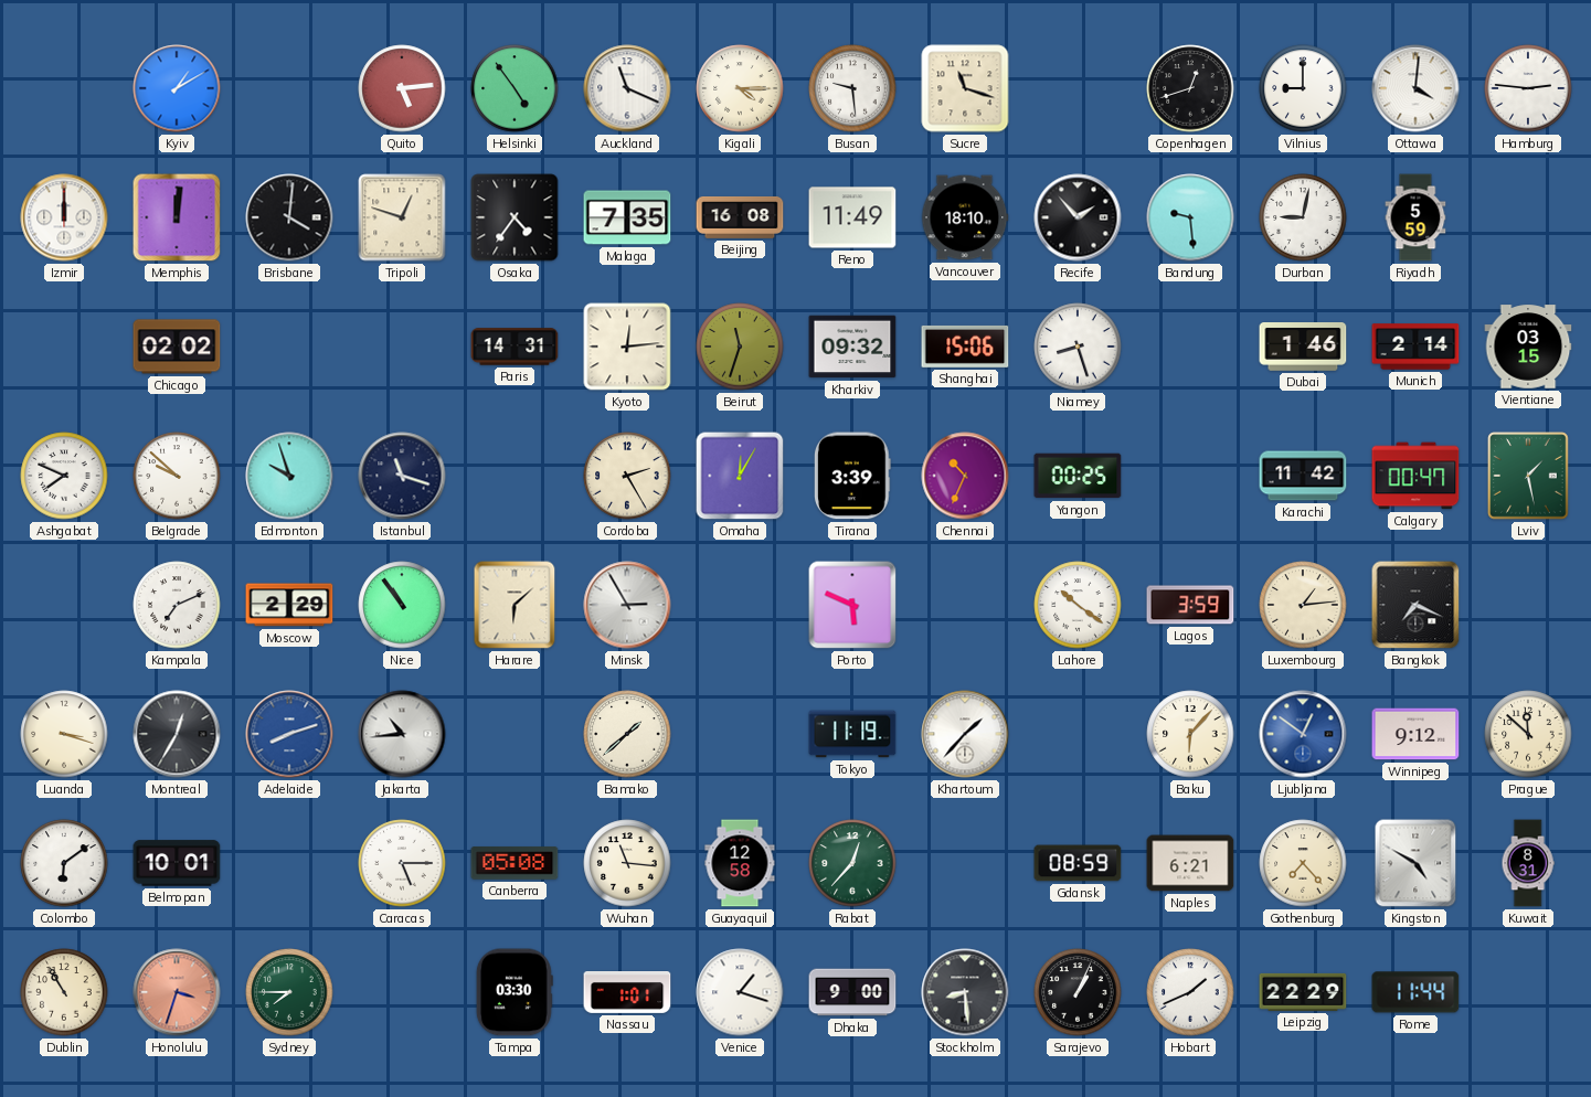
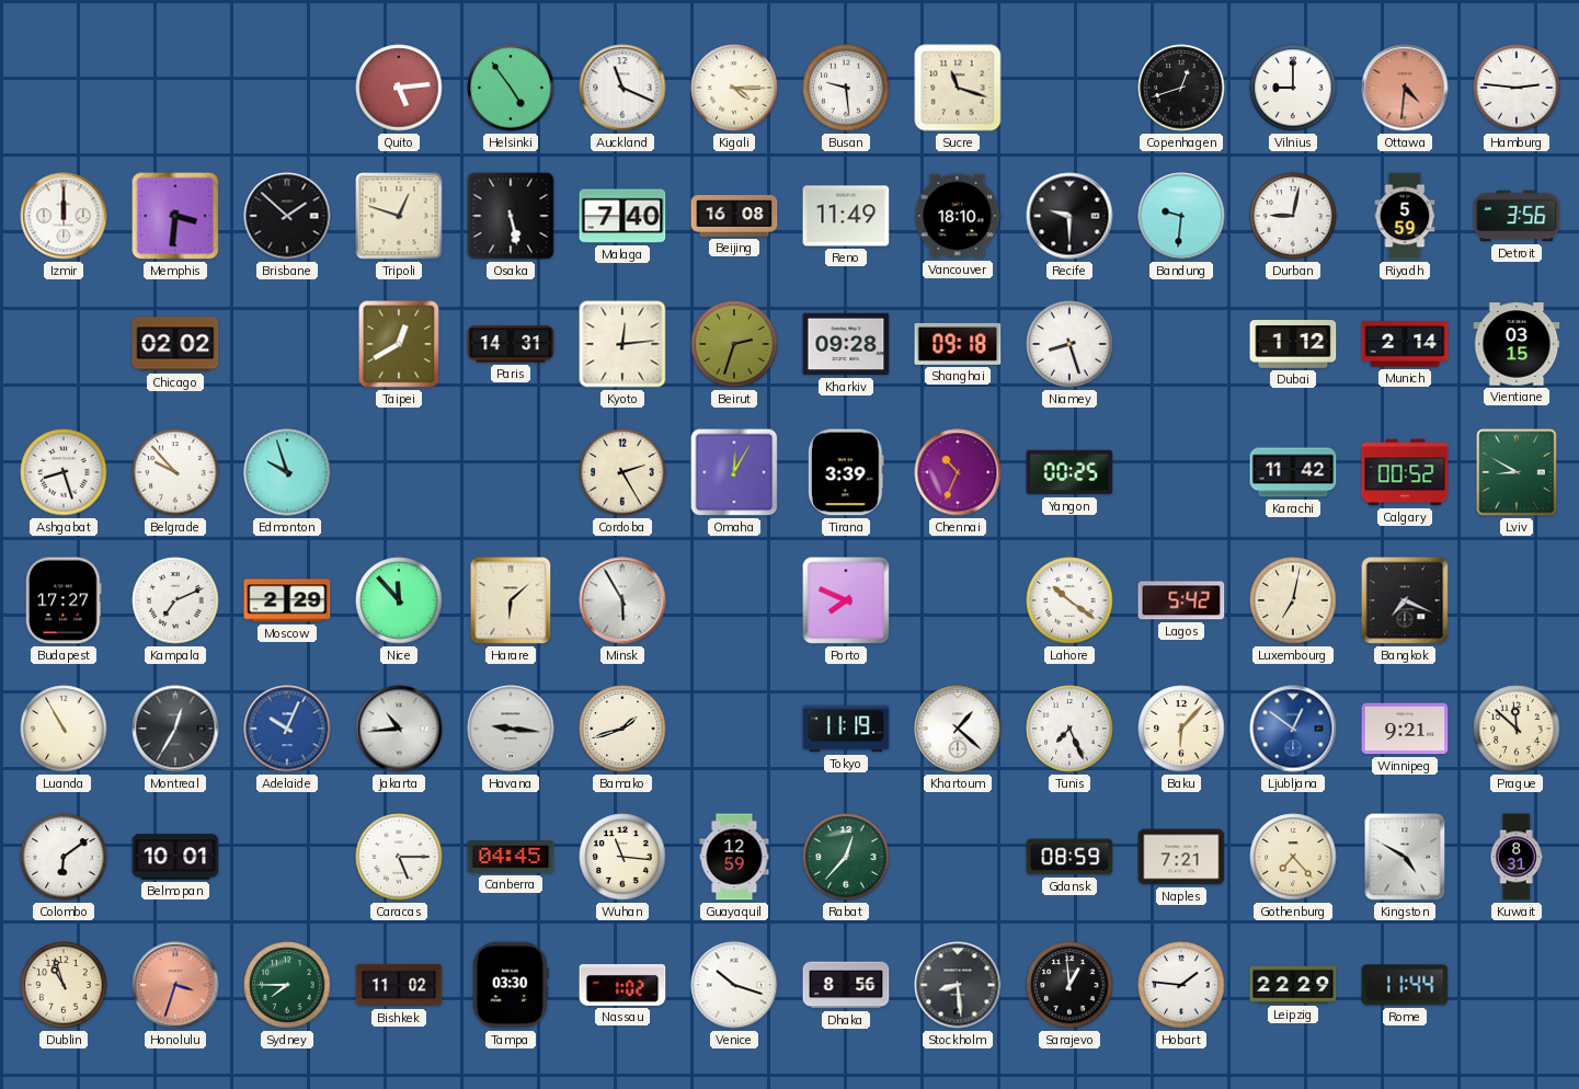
Kyiv: 1:10 -> none
Ottawa: 4:01 -> 4:31
Ottawa dial: white -> salmon
Memphis: 12:01 -> 3:31
Brisbane: 4:01 -> 1:52
Osaka: 4:36 -> 5:28
Malaga: 7:35 -> 7:40
Recife: 1:53 -> 9:30
Bandung: 9:29 -> 9:31
Detroit: none -> 3:56
Taipei: none -> 12:40
Beirut: 11:33 -> 2:33
Kharkiv: 09:32 -> 09:28
Shanghai: 15:06 -> 09:18
Dubai: 1:46 -> 1:12
Ashgabat: 7:49 -> 8:27
Belgrade: 9:52 -> 9:53
Istanbul: 11:18 -> none
Calgary: 00:47 -> 00:52
Lviv: 1:28 -> 8:50
Budapest: none -> 17:27
Nice: 10:54 -> 11:53
Minsk: 2:55 -> 5:55
Porto: 5:49 -> 7:49
Lagos: 3:59 -> 5:42
Luxembourg: 1:14 -> 7:02
Luanda: 3:18 -> 10:55
Adelaide: 8:12 -> 10:04
Havana: none -> 9:16
Bamako: 1:38 -> 1:42
Khartoum: 1:37 -> 1:22
Tunis: none -> 7:26
Winnipeg: 9:12 -> 9:21
Canberra: 05:08 -> 04:45
Guayaquil: 12:58 -> 12:59
Naples: 6:21 -> 7:21
Dublin: 10:55 -> 10:57
Bishkek: none -> 11:02
Nassau: 1:01 -> 1:02
Venice: 1:18 -> 10:18
Dhaka: 9:00 -> 8:56
Sarajevo: 1:04 -> 12:59
Hobart: 1:41 -> 1:46
